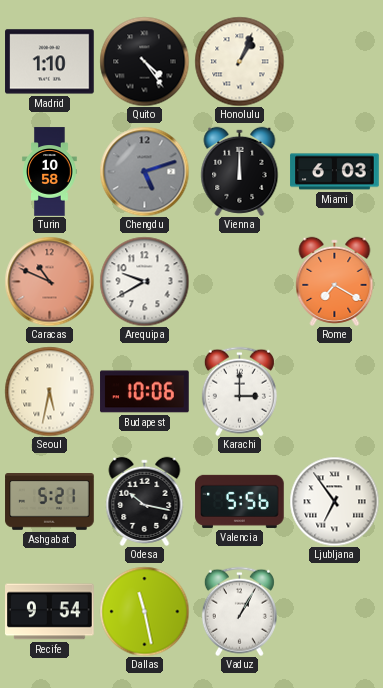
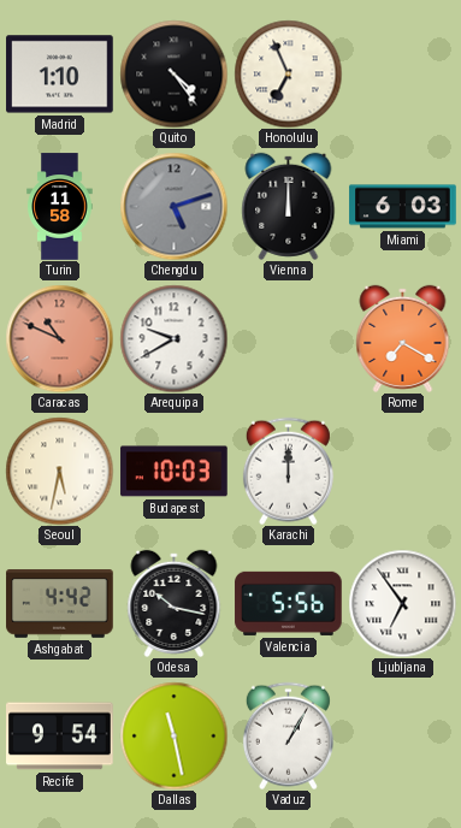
Honolulu: 1:04 -> 6:56
Turin: 10:58 -> 11:58
Budapest: 10:06 -> 10:03
Karachi: 3:00 -> 12:00
Ashgabat: 5:21 -> 4:42
